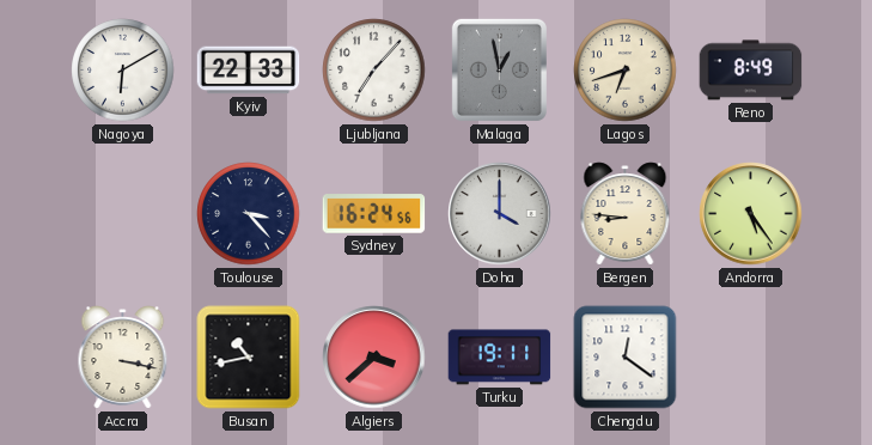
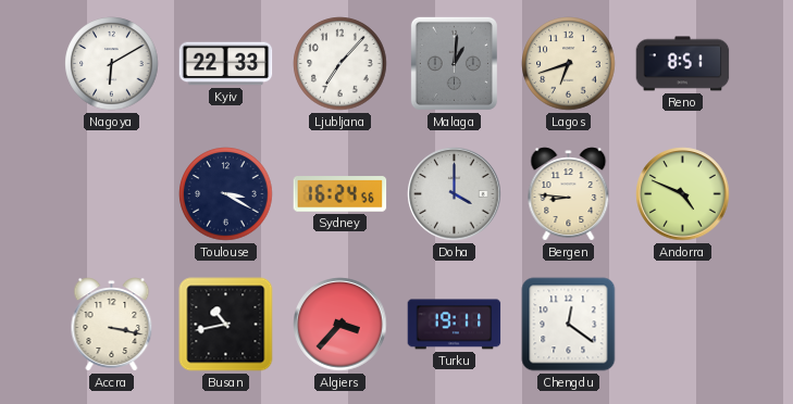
Malaga: 12:58 -> 1:01
Reno: 8:49 -> 8:51
Toulouse: 3:23 -> 3:20
Andorra: 5:24 -> 4:49
Algiers: 3:38 -> 3:37
